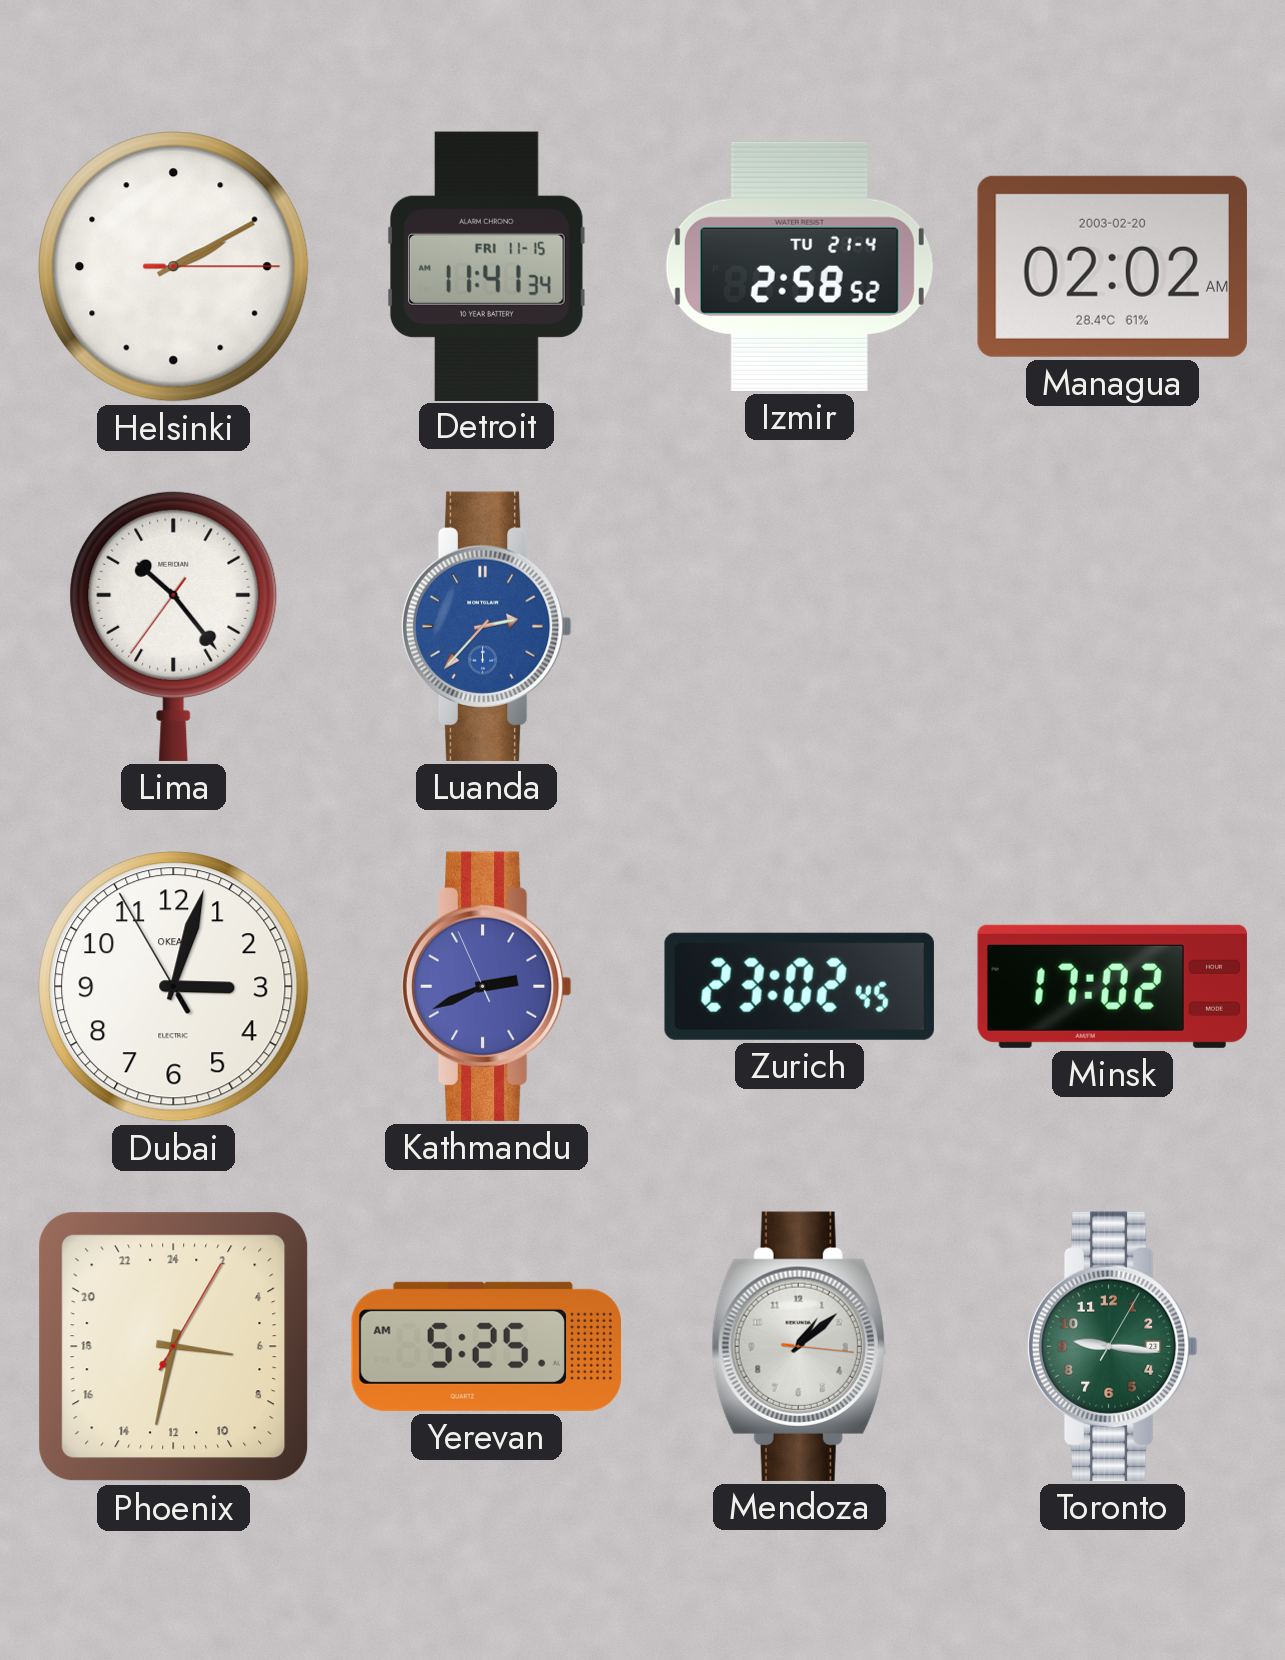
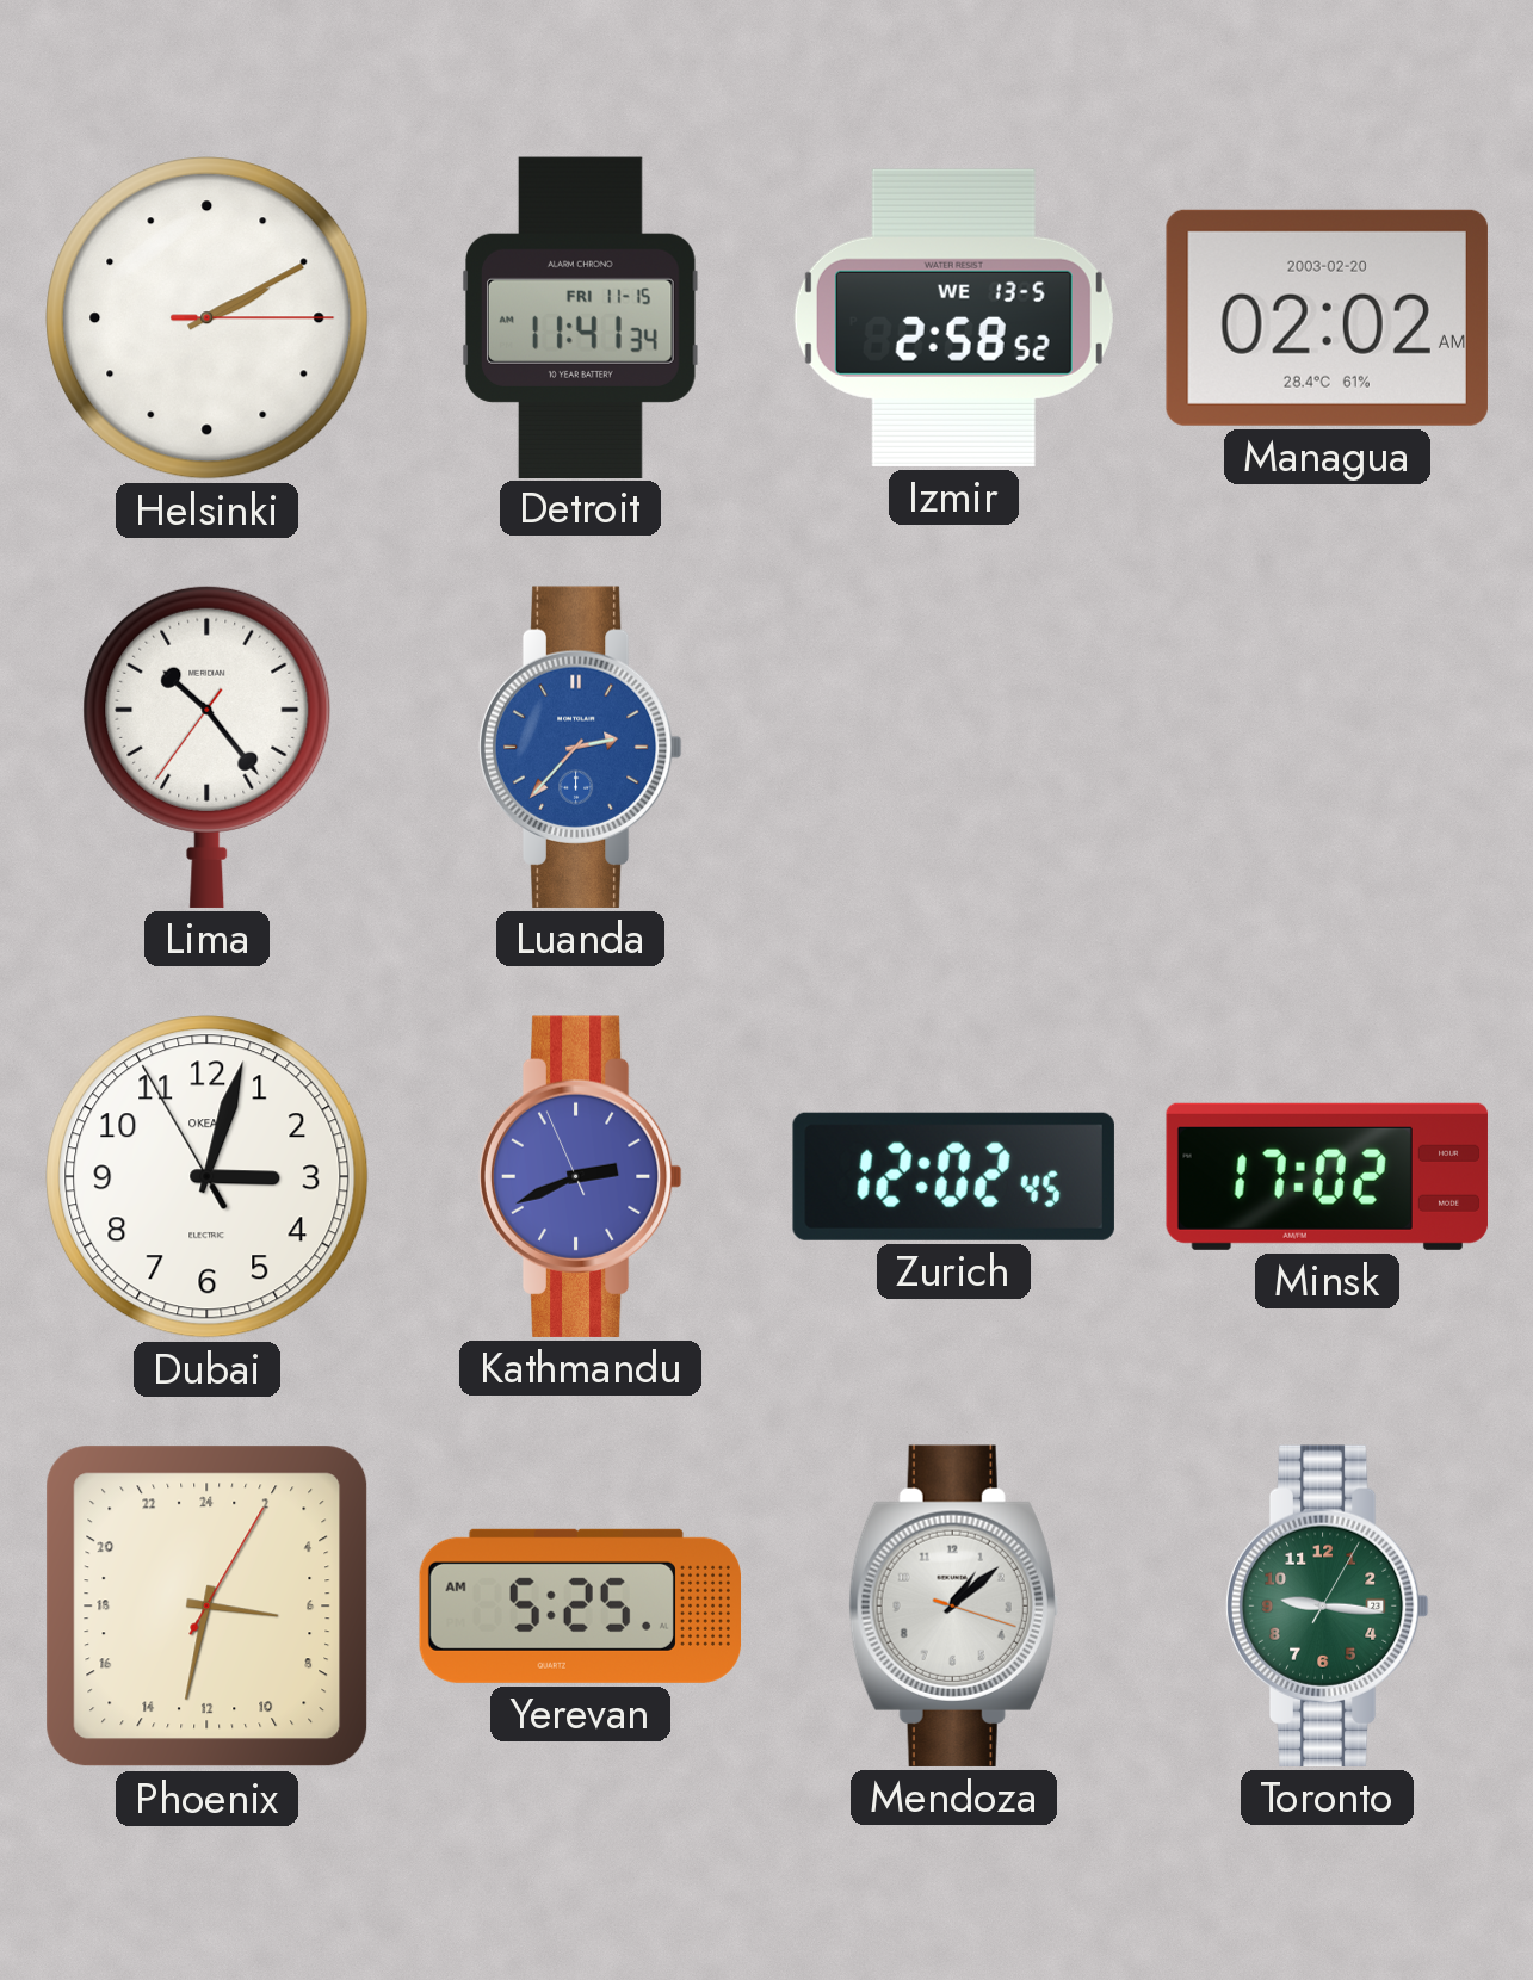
Izmir date: TU 21-4 -> WE 13-5
Zurich: 23:02 -> 12:02
Mendoza: 1:08:16 -> 1:08:18
